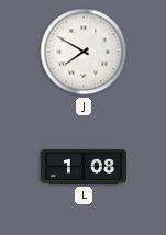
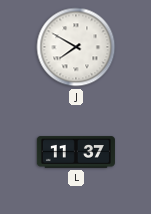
L: 1:08 -> 11:37
